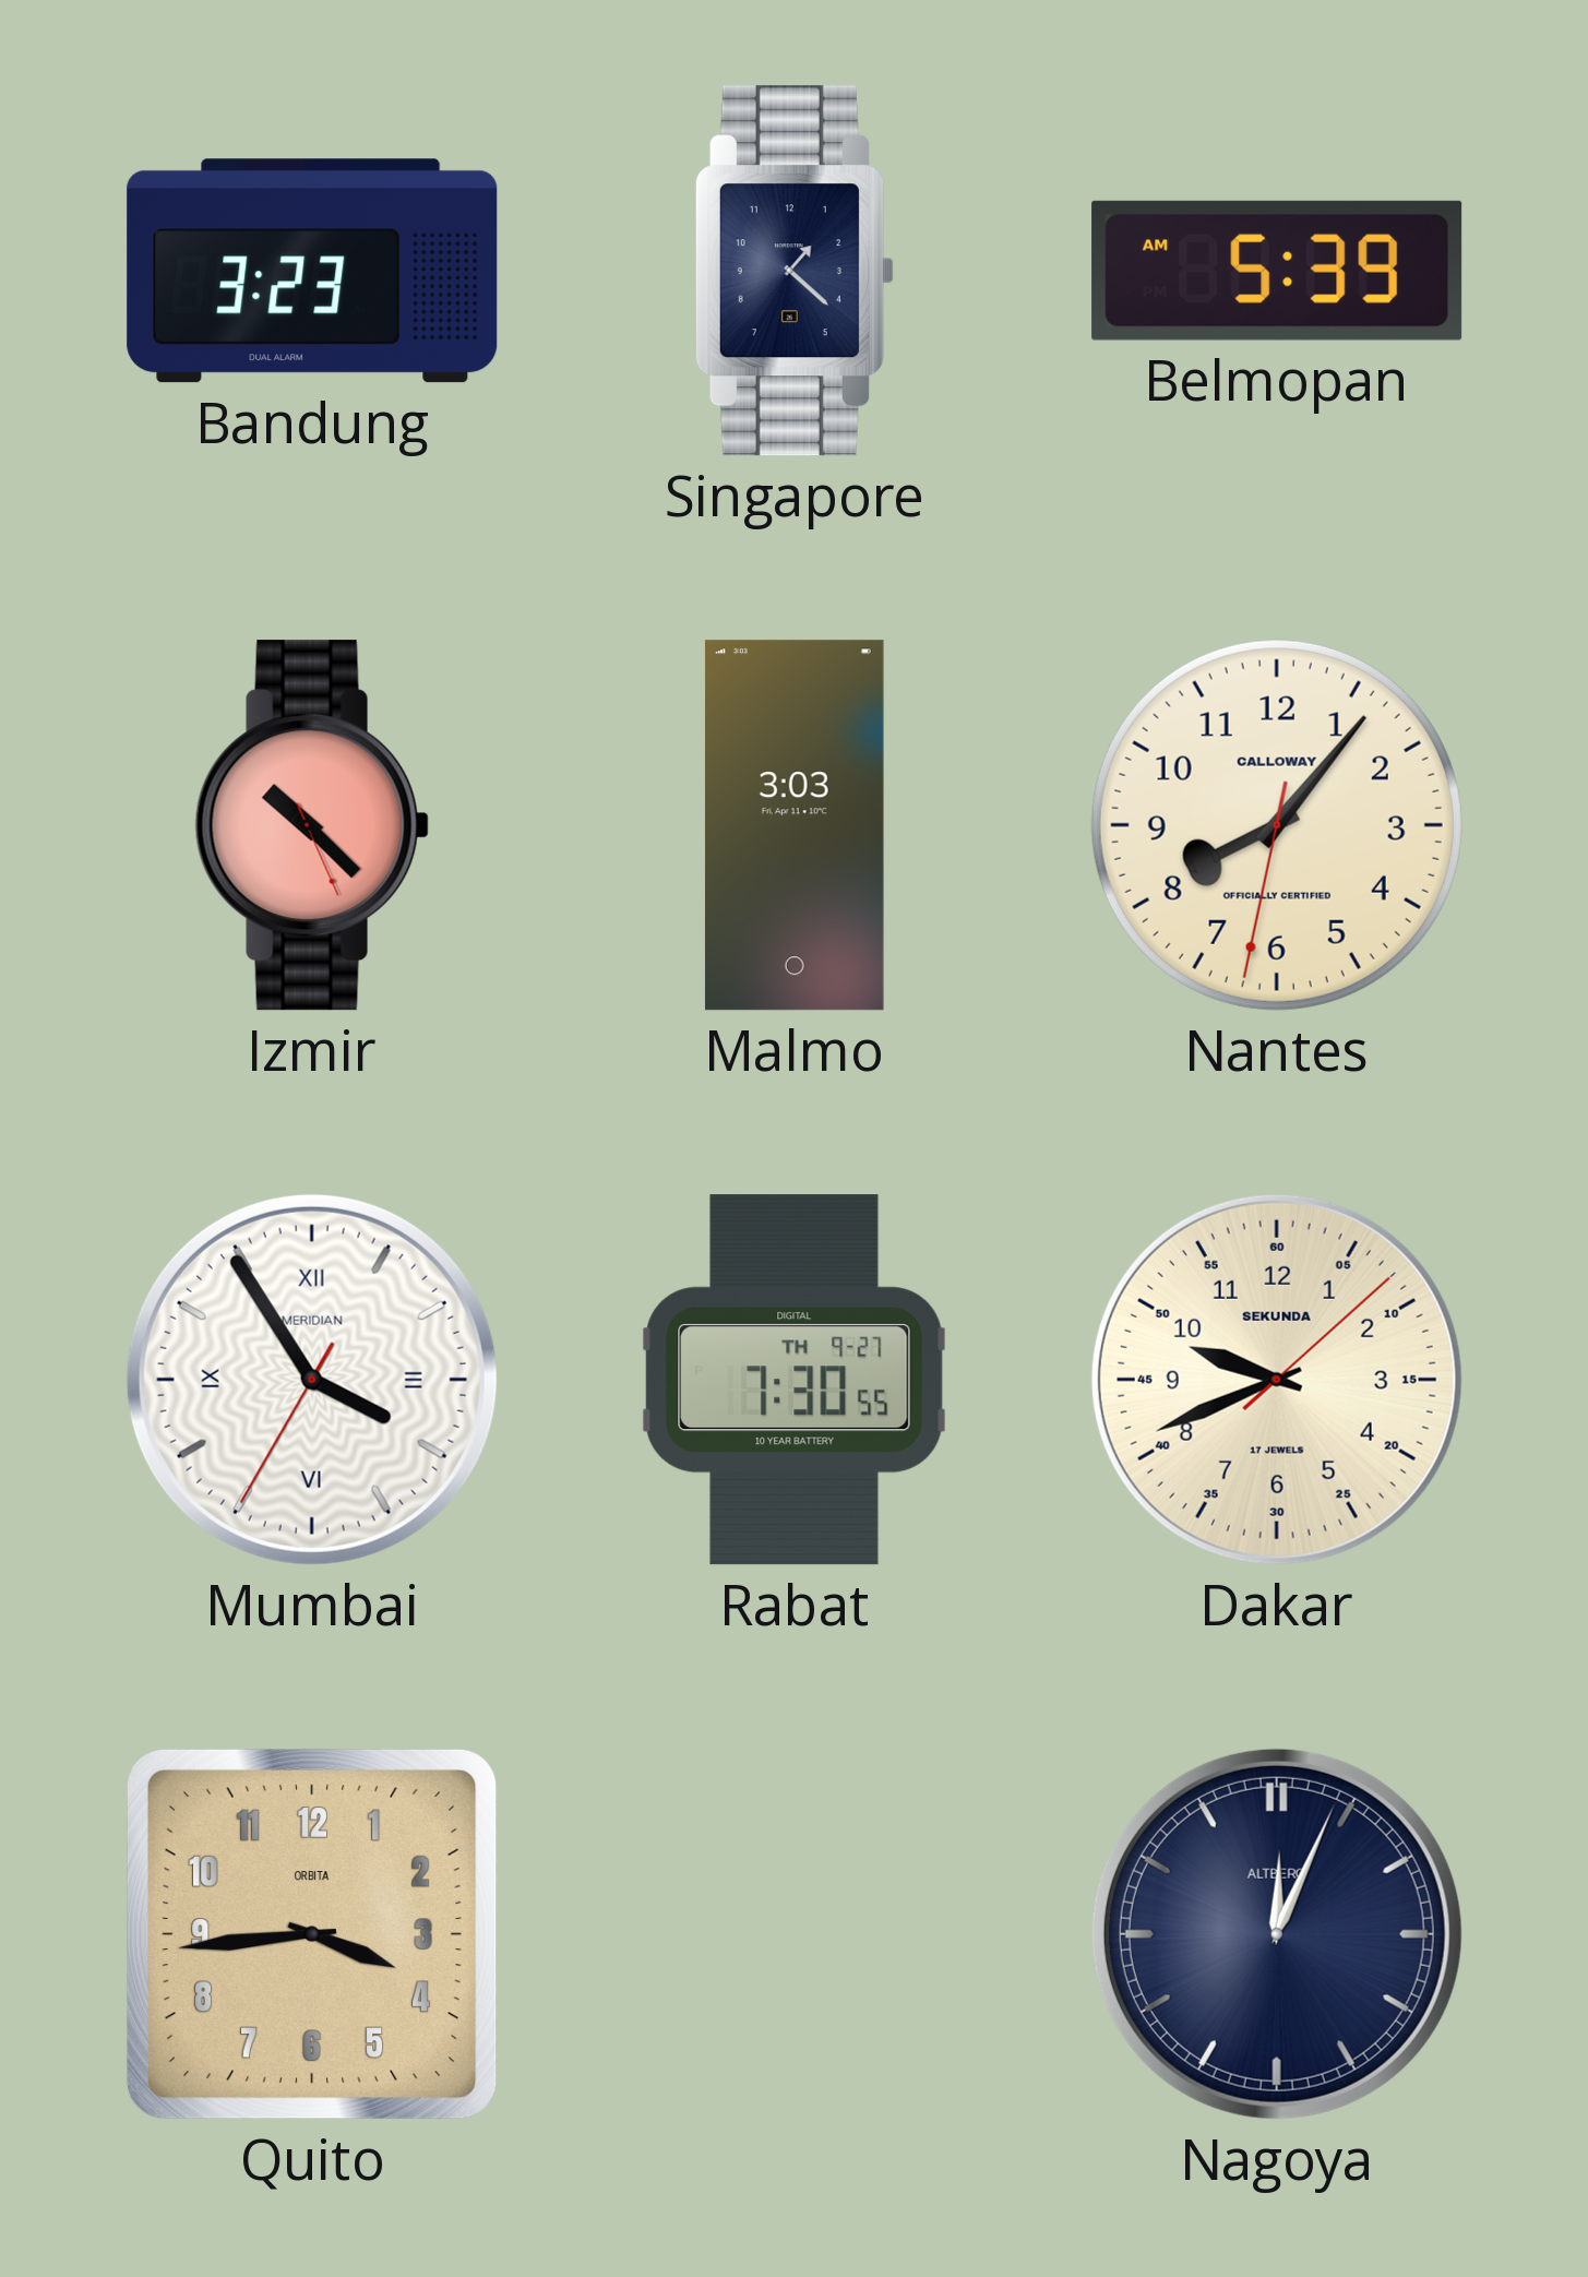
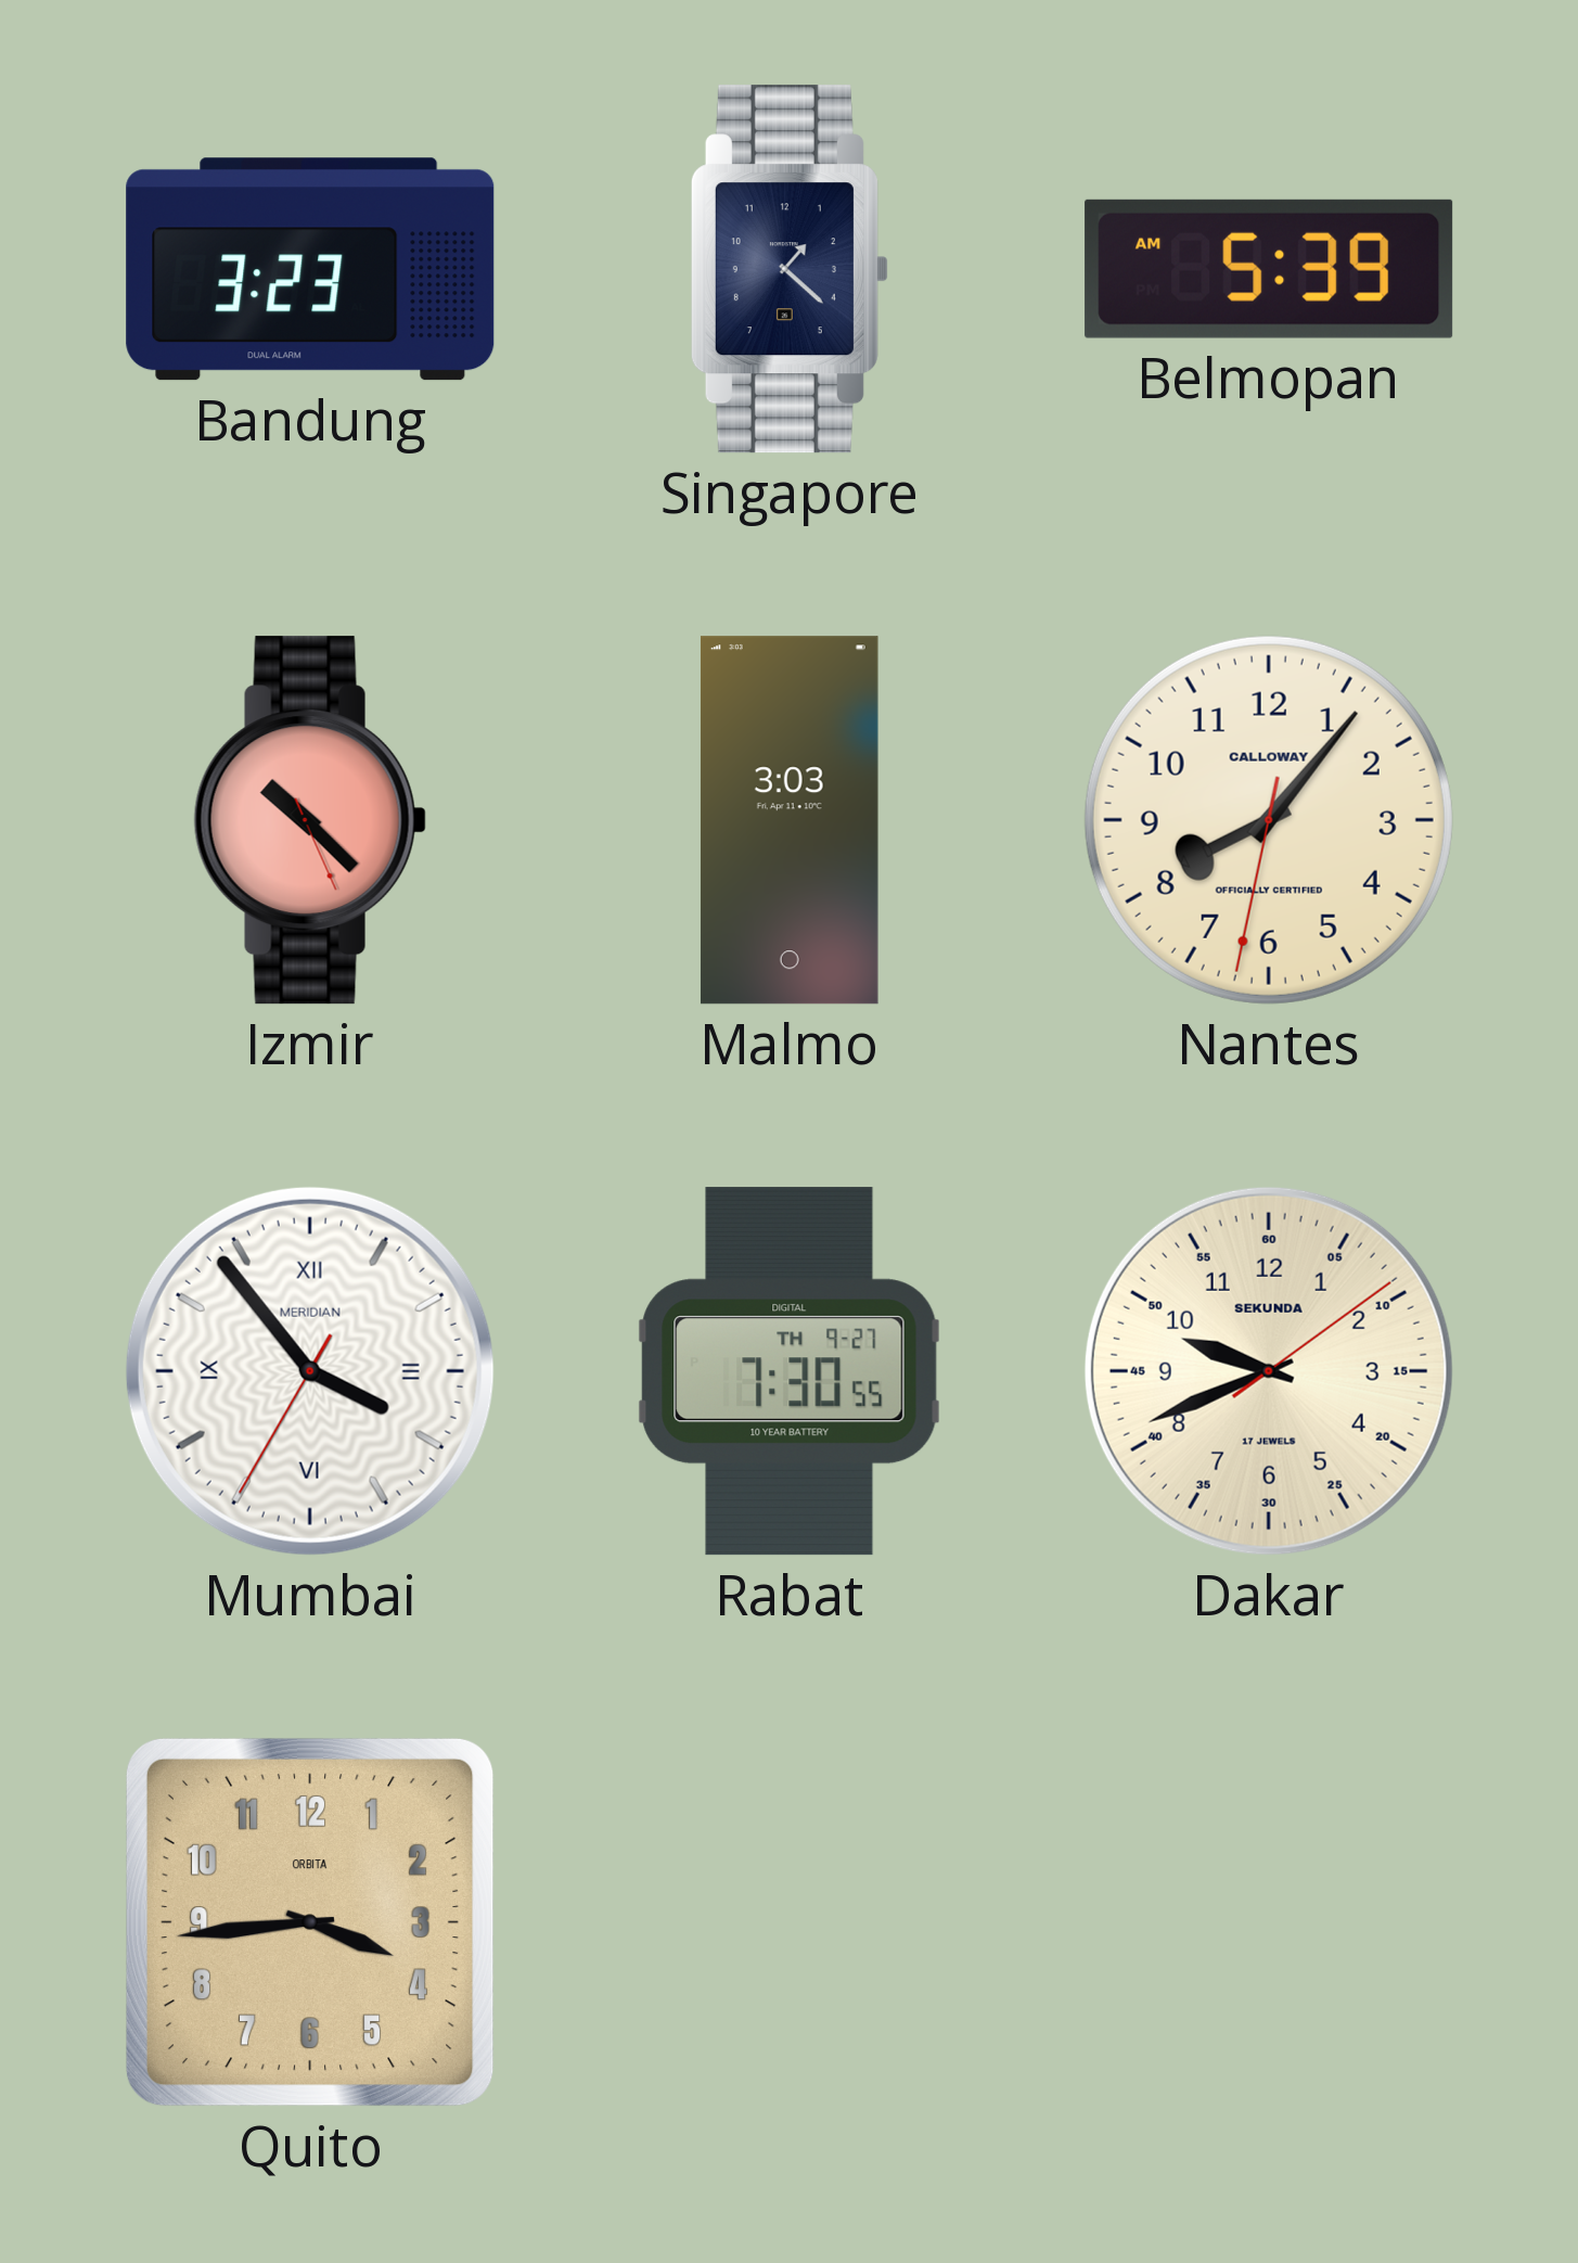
Mumbai: 3:54 -> 3:53
Dakar: 9:41:08 -> 9:41:09
Nagoya: 12:04 -> none
